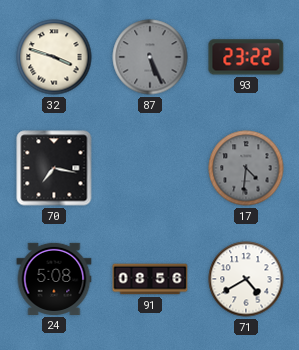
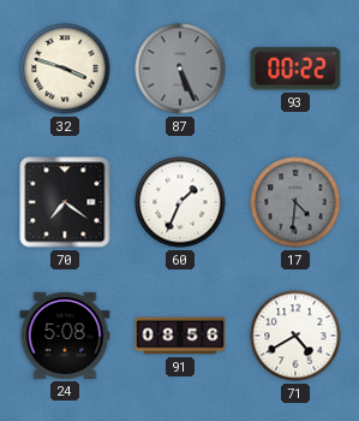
93: 23:22 -> 00:22
70: 7:17 -> 7:21
60: none -> 1:34
